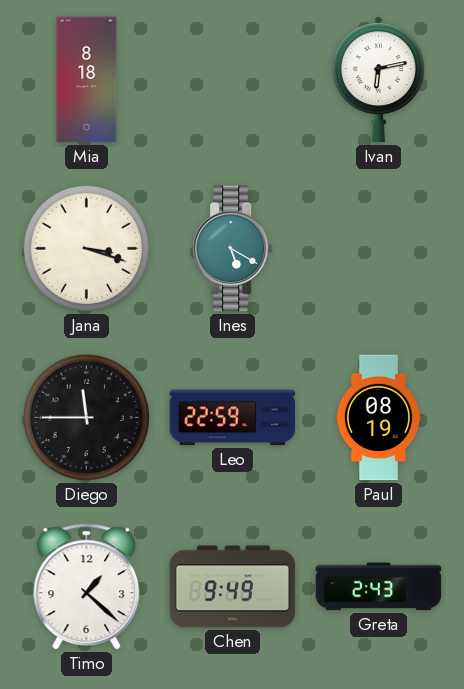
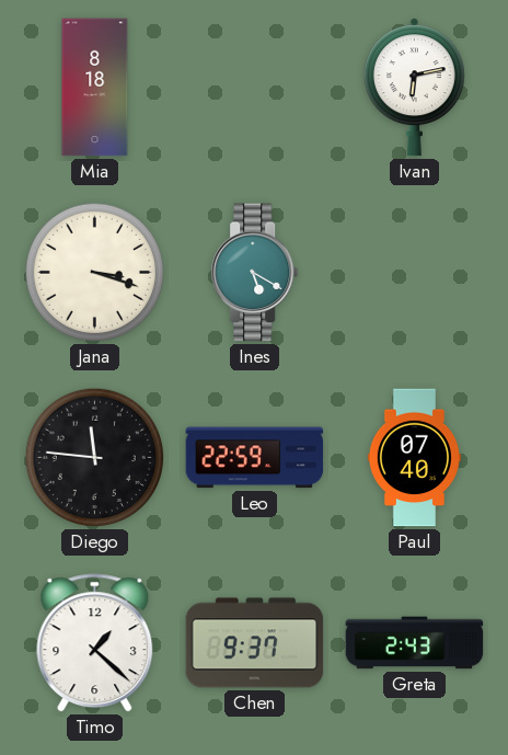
Diego: 11:45 -> 11:46
Paul: 08:19 -> 07:40
Chen: 9:49 -> 9:37
